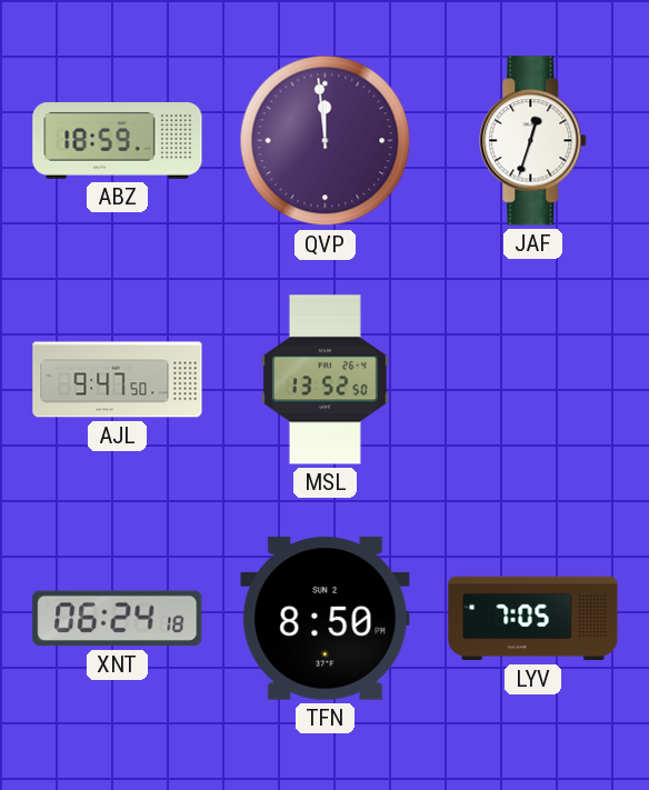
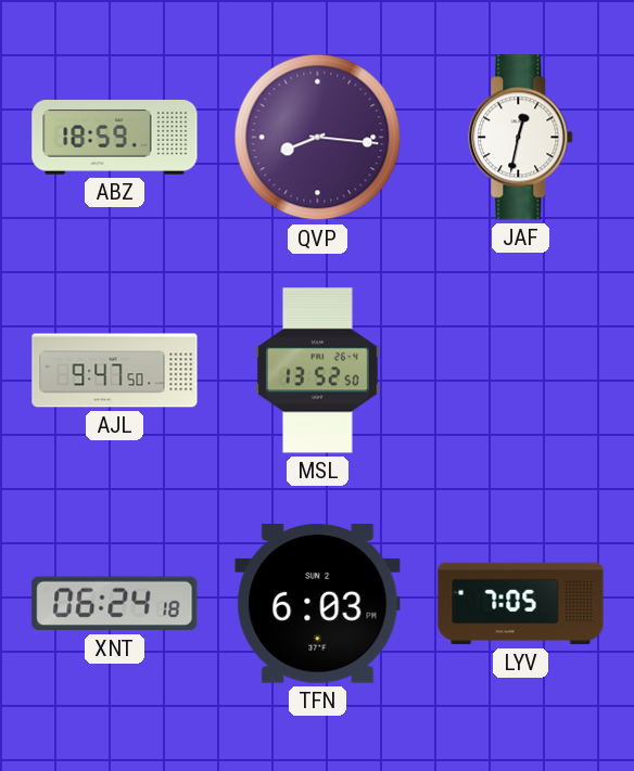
QVP: 11:59 -> 8:16
JAF: 12:33 -> 12:32
TFN: 8:50 -> 6:03
